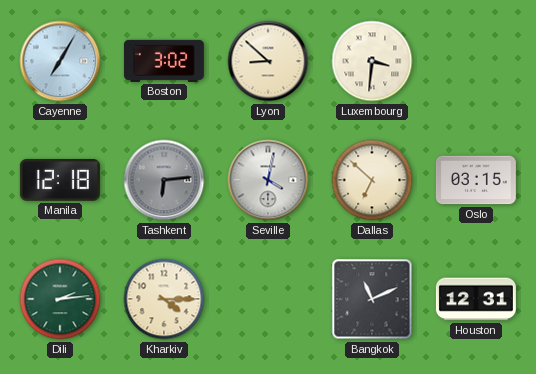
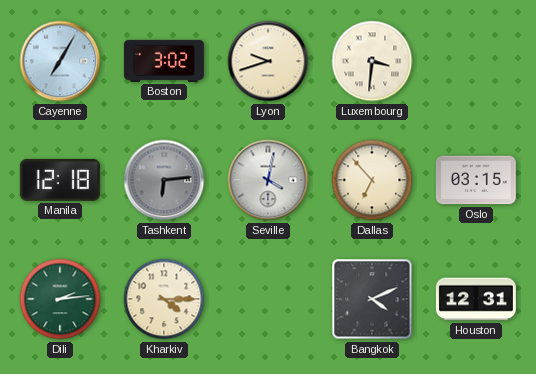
Lyon: 8:52 -> 9:42
Dallas: 6:52 -> 6:53
Bangkok: 11:11 -> 4:11
